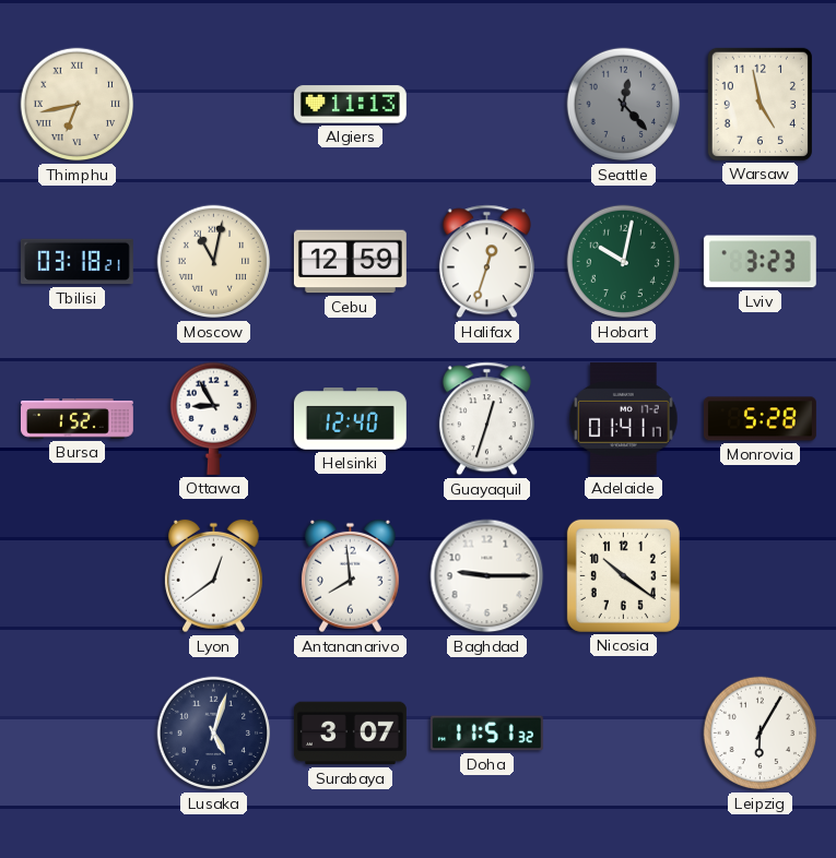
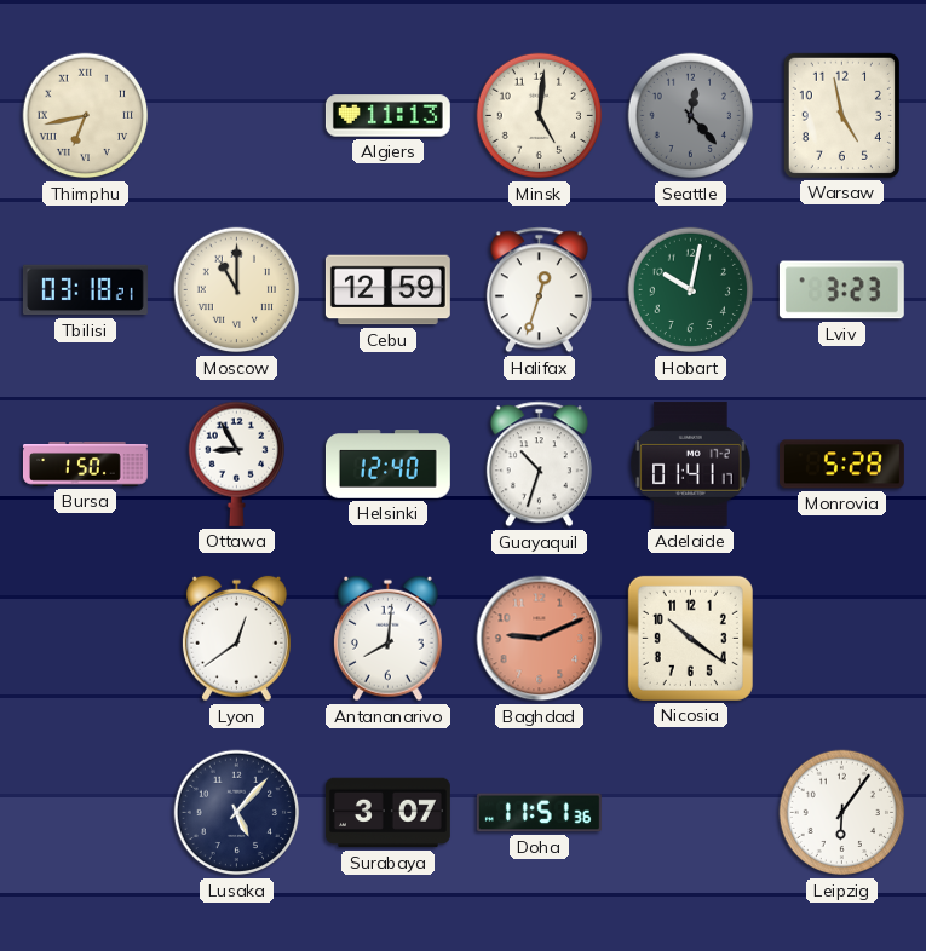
Minsk: none -> 5:01
Moscow: 11:02 -> 11:00
Bursa: 1:52 -> 1:50
Guayaquil: 12:33 -> 10:33
Antananarivo: 7:59 -> 8:01
Baghdad: 9:15 -> 9:11
Baghdad dial: white -> salmon
Lusaka: 5:03 -> 5:07
Doha: 11:51:32 -> 11:51:36
Leipzig: 6:05 -> 6:06
